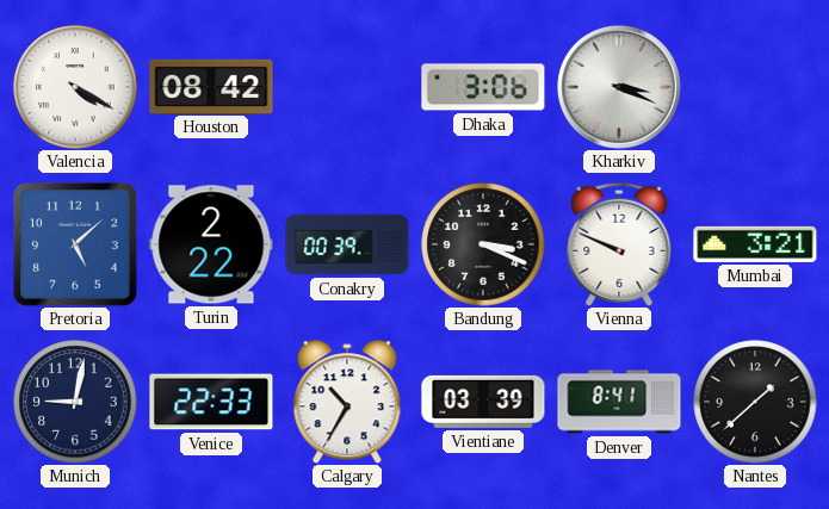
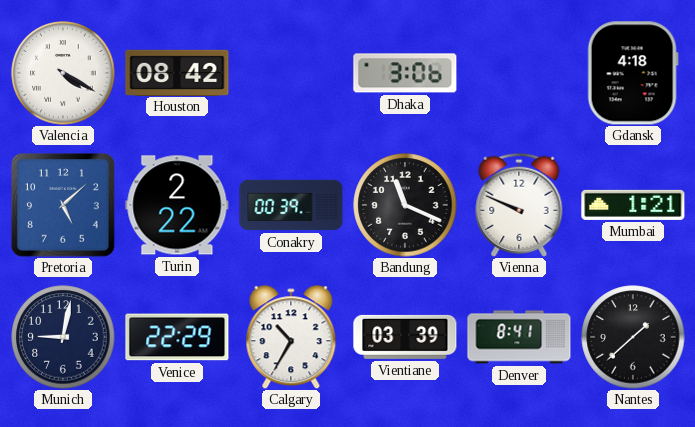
Kharkiv: 3:19 -> none
Gdansk: none -> 4:18
Bandung: 3:19 -> 11:19
Mumbai: 3:21 -> 1:21
Venice: 22:33 -> 22:29
